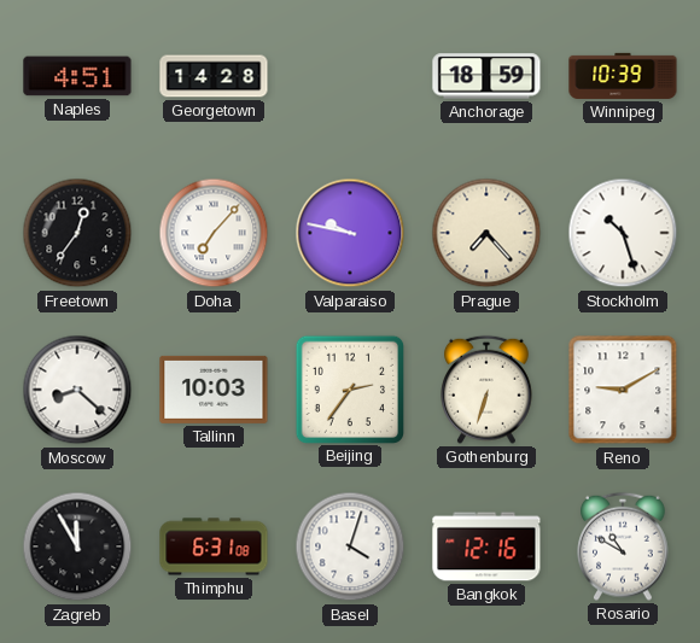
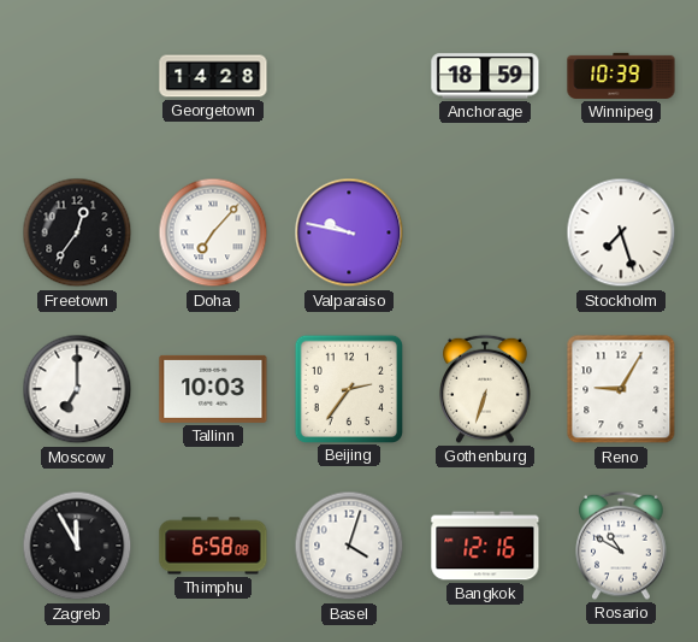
Naples: 4:51 -> none
Prague: 7:23 -> none
Stockholm: 10:27 -> 7:27
Moscow: 8:22 -> 7:00
Reno: 9:10 -> 9:05
Thimphu: 6:31 -> 6:58
